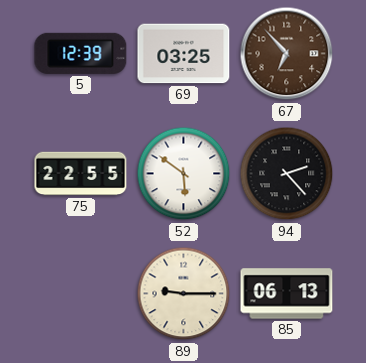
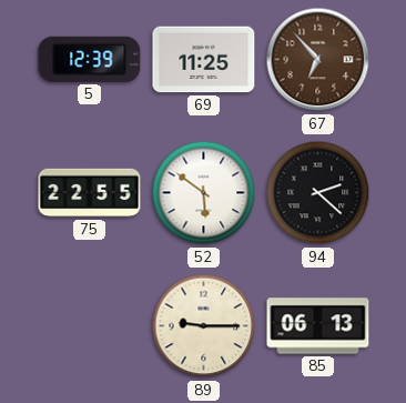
69: 03:25 -> 11:25
94: 2:23 -> 2:22
